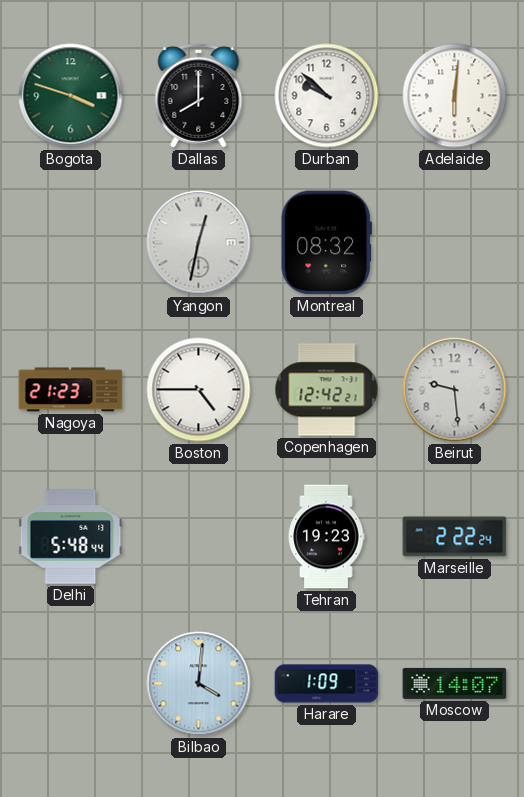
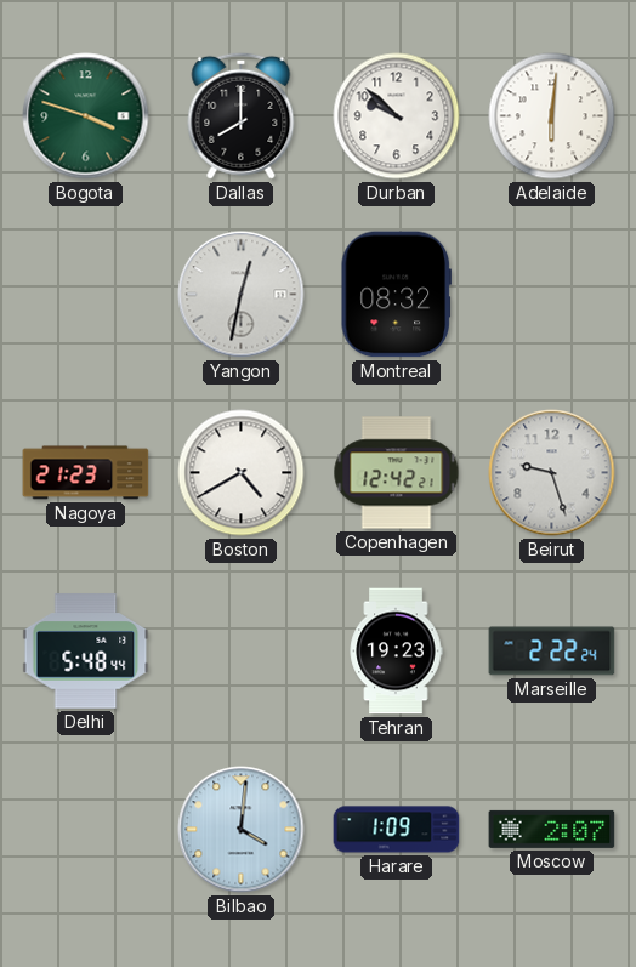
Boston: 4:45 -> 4:40
Beirut: 9:29 -> 9:27
Moscow: 14:07 -> 2:07
